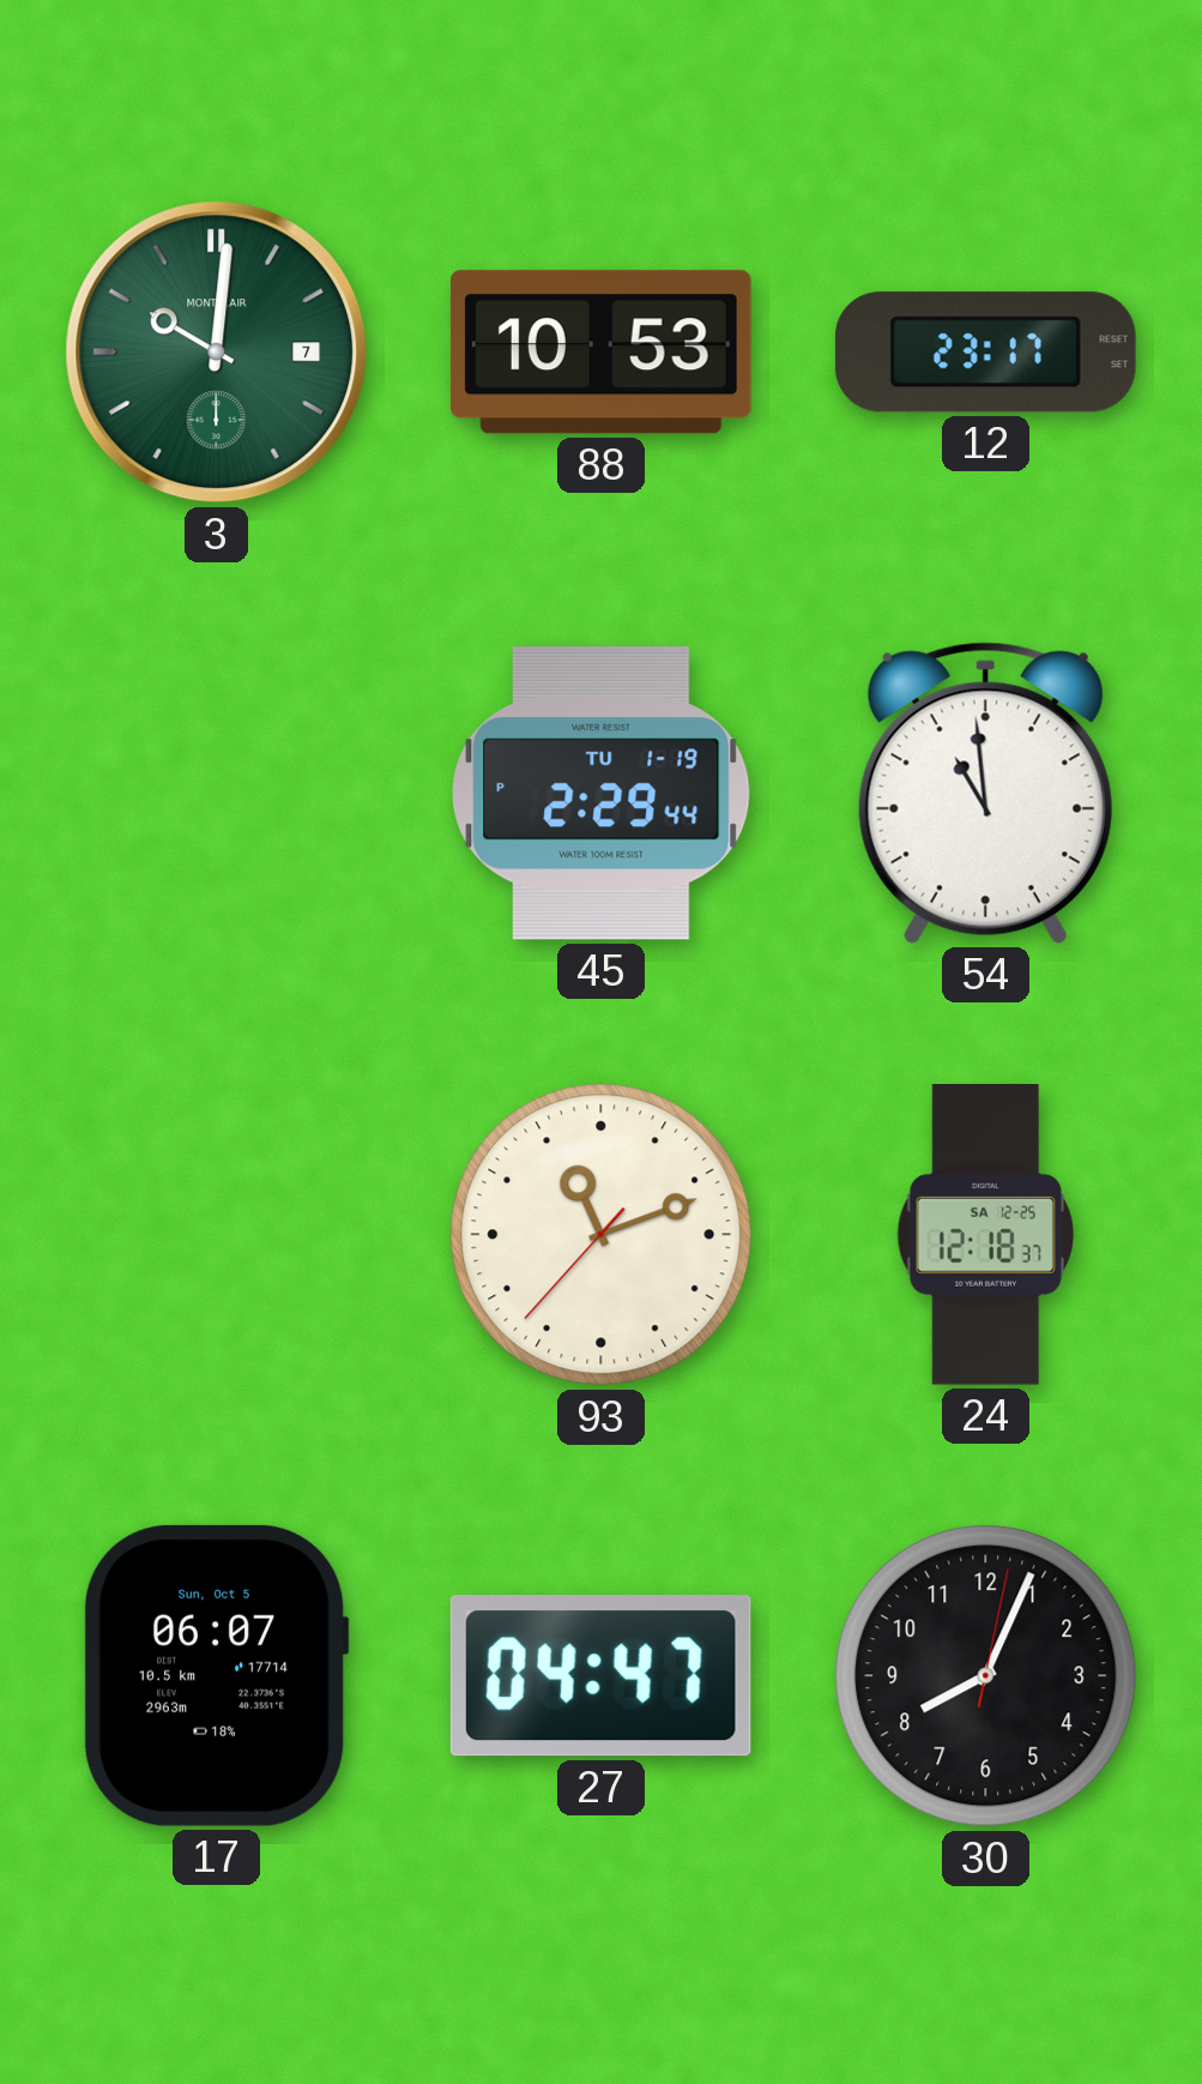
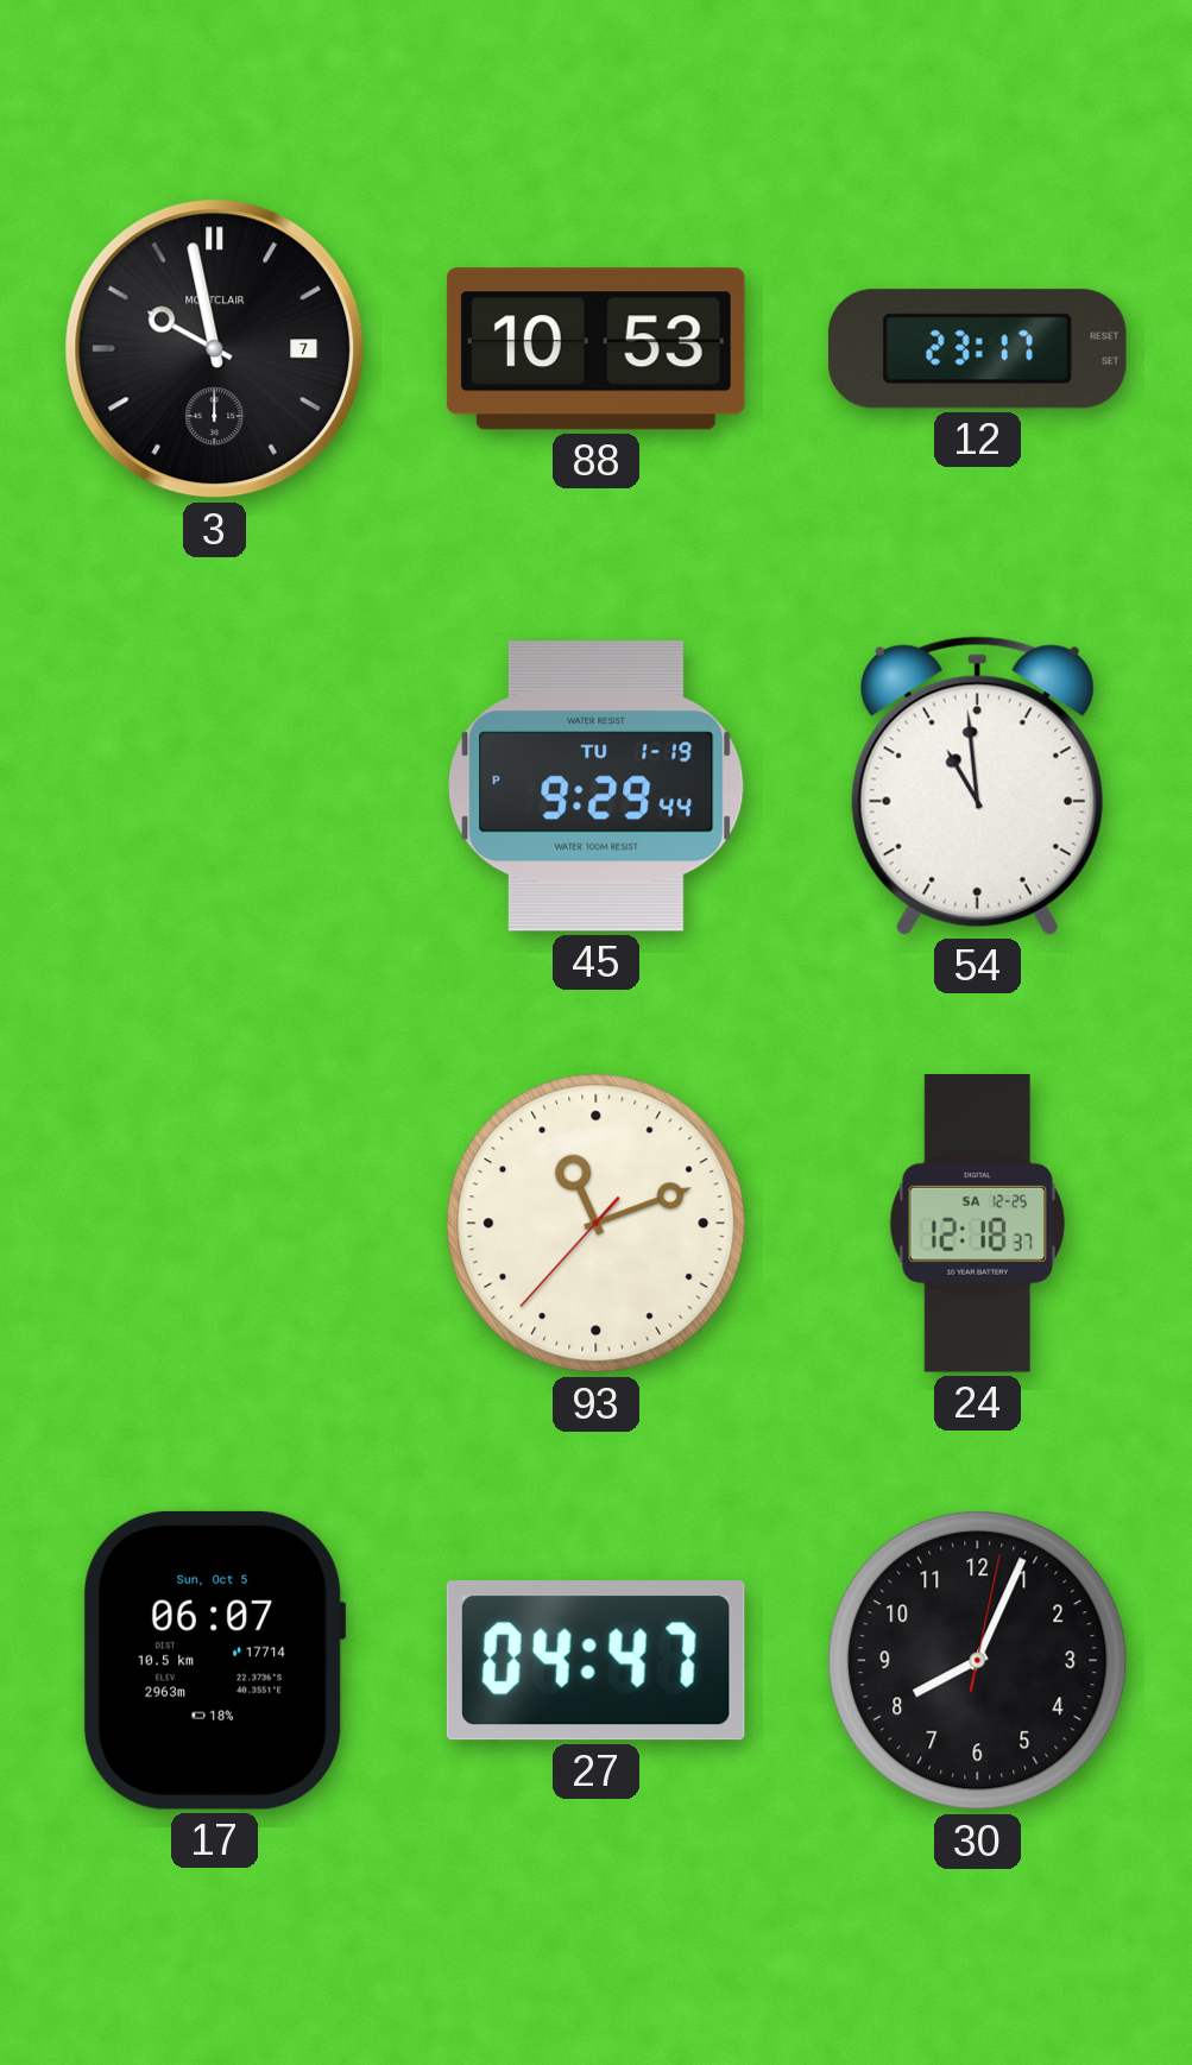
3: 10:01 -> 9:58
3 dial: green -> black
45: 2:29 -> 9:29
